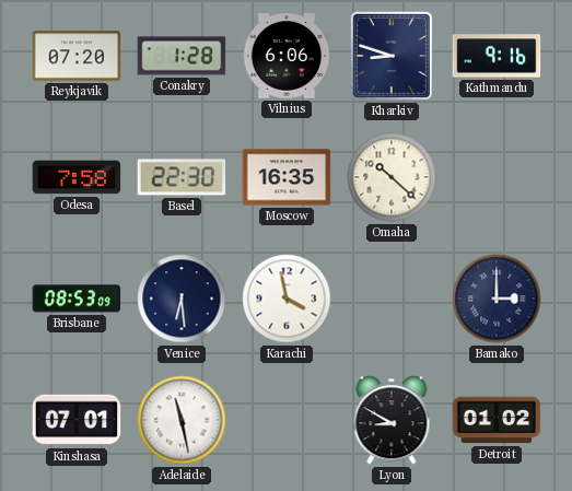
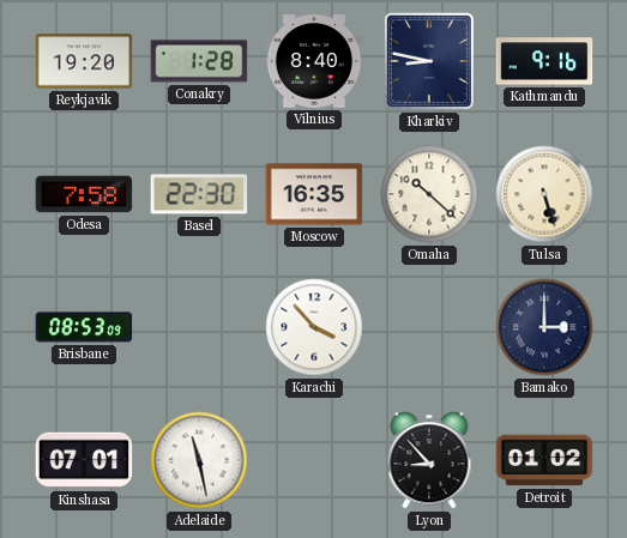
Reykjavik: 07:20 -> 19:20
Vilnius: 6:06 -> 8:40
Kharkiv: 8:48 -> 8:47
Tulsa: none -> 5:27
Venice: 6:29 -> none
Karachi: 3:58 -> 3:53
Lyon: 8:50 -> 8:53
